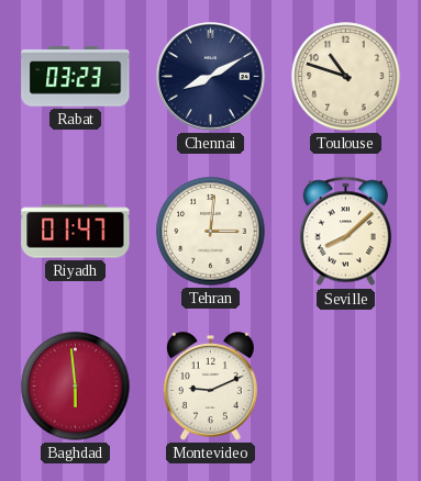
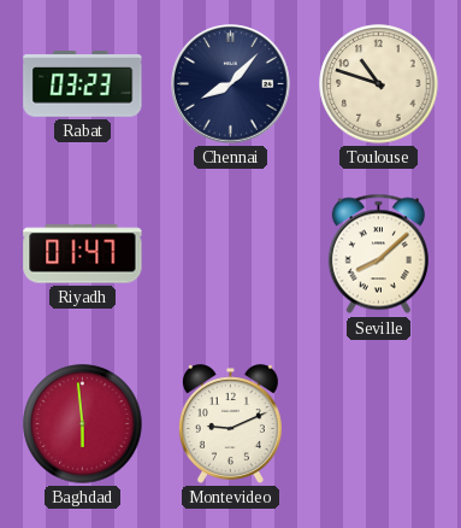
Chennai: 8:10 -> 8:07
Tehran: 3:01 -> none
